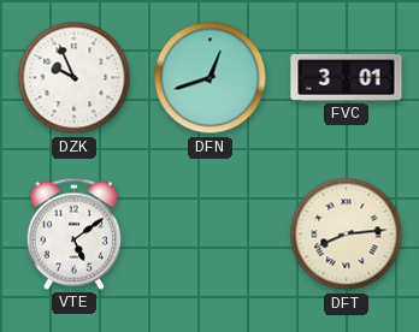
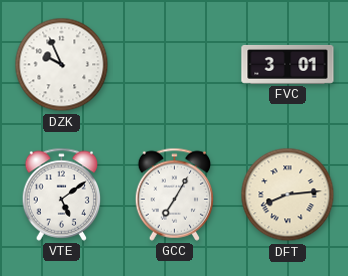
DFN: 12:42 -> none
GCC: none -> 7:05
